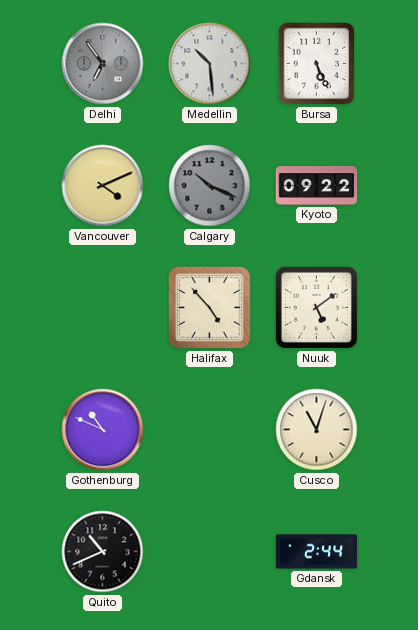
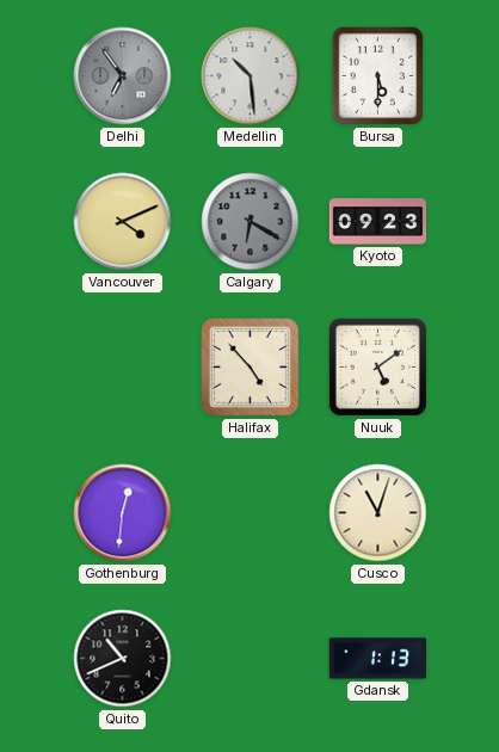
Bursa: 5:26 -> 5:30
Calgary: 10:19 -> 6:20
Kyoto: 09:22 -> 09:23
Gothenburg: 10:49 -> 12:31
Gdansk: 2:44 -> 1:13
